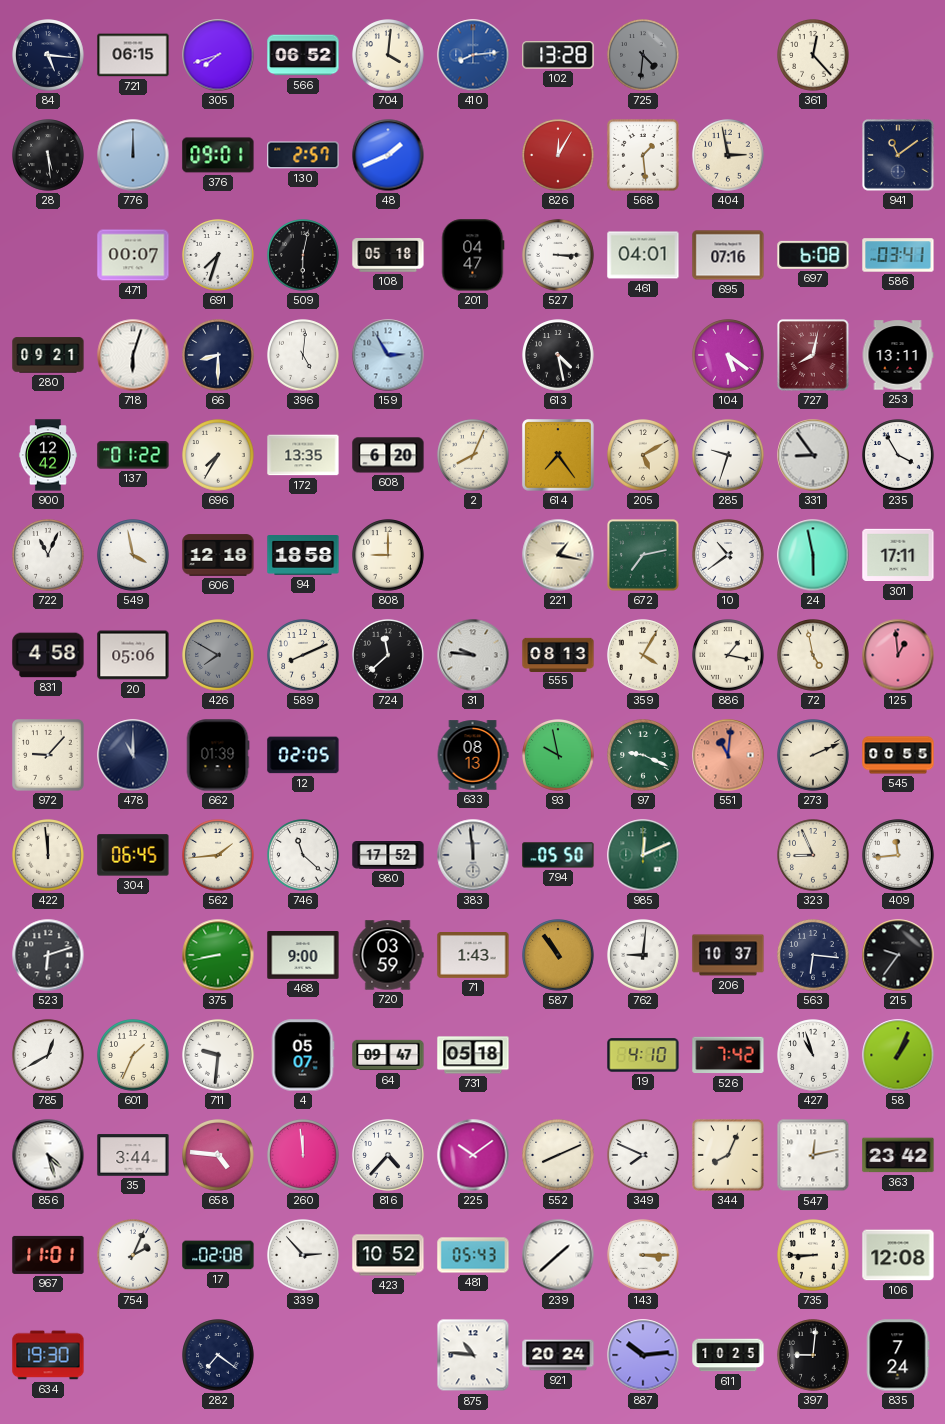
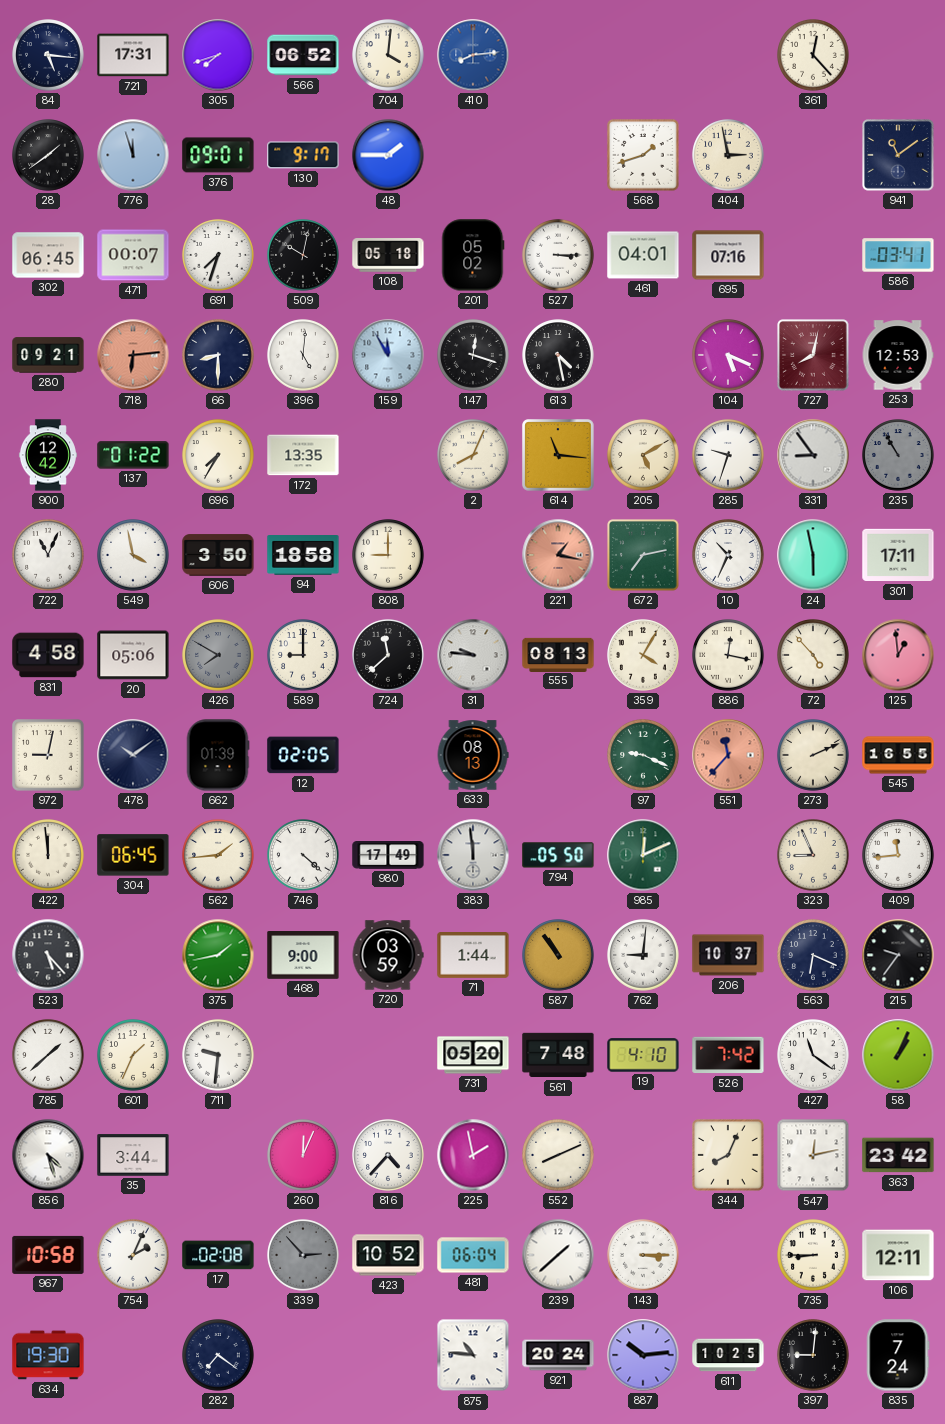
721: 06:15 -> 17:31
102: 13:28 -> none
725: 4:31 -> none
28: 5:29 -> 1:39
776: 12:00 -> 11:57
130: 2:57 -> 9:17
48: 1:41 -> 1:45
826: 12:05 -> none
568: 1:29 -> 1:42
302: none -> 06:45
509: 6:02 -> 10:02
201: 04:47 -> 05:02
697: 6:08 -> none
718: 6:03 -> 6:14
718 dial: white -> salmon
159: 2:55 -> 11:55
147: none -> 12:18
104: 5:21 -> 5:19
253: 13:11 -> 12:53
608: 6:20 -> none
614: 7:24 -> 11:16
235: 3:55 -> 10:55
235 dial: white -> grey
606: 12:18 -> 3:50
221 dial: cream -> salmon
10: 10:39 -> 10:34
589: 8:11 -> 9:00
886: 1:17 -> 12:17
72: 4:58 -> 4:53
972: 9:07 -> 9:02
478: 11:00 -> 10:09
93: 9:58 -> none
551: 11:01 -> 11:37
545: 00:55 -> 16:55
746: 11:22 -> 4:22
980: 17:52 -> 17:49
523: 6:12 -> 5:23
375: 8:43 -> 1:43
71: 1:43 -> 1:44
563: 6:16 -> 6:19
785: 12:40 -> 1:38
4: 05:07 -> none
64: 09:47 -> none
731: 05:18 -> 05:20
561: none -> 7:48
427: 10:57 -> 11:21
658: 4:46 -> none
260: 11:59 -> 12:04
225: 10:09 -> 1:58
349: 7:49 -> none
967: 11:01 -> 10:58
339 dial: white -> grey
481: 05:43 -> 06:04
106: 12:08 -> 12:11
